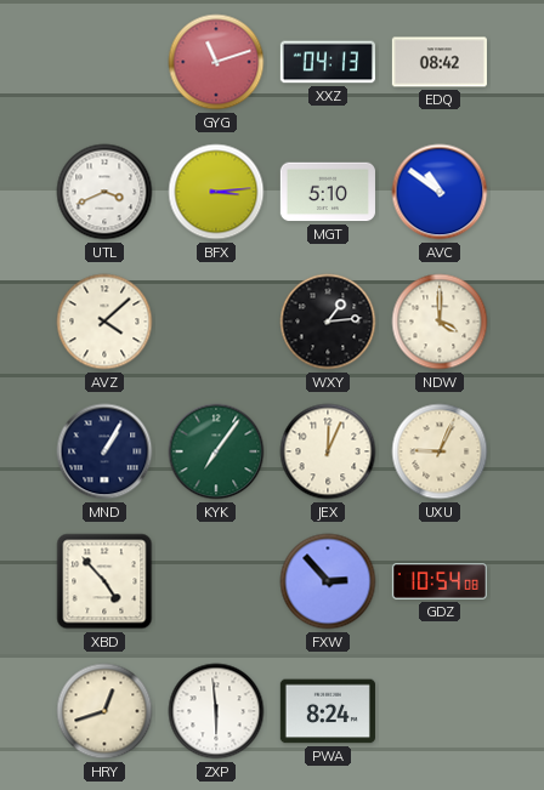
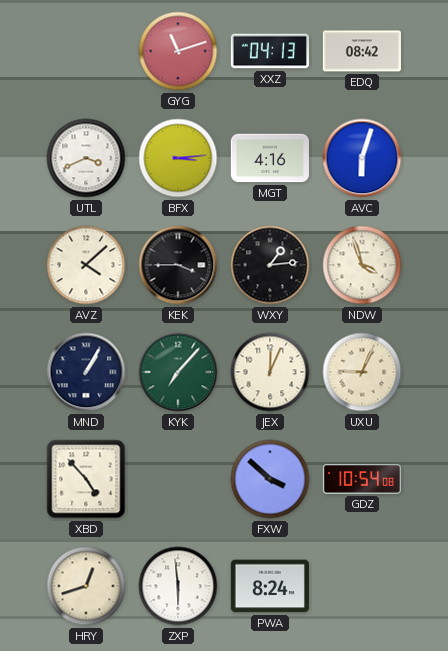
MGT: 5:10 -> 4:16
AVC: 10:51 -> 6:03
KEK: none -> 3:45
NDW: 4:00 -> 3:57
KYK: 7:06 -> 7:07
FXW: 2:53 -> 3:52
